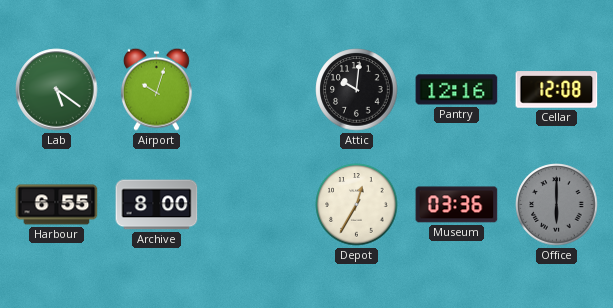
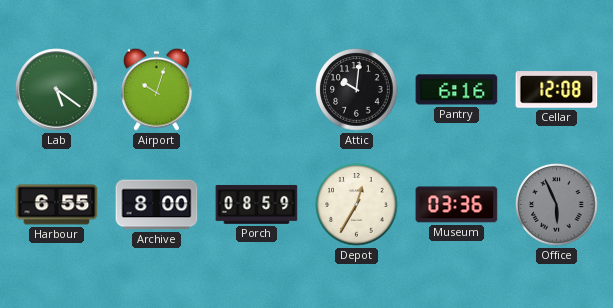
Pantry: 12:16 -> 6:16
Porch: none -> 08:59
Office: 6:00 -> 5:56
